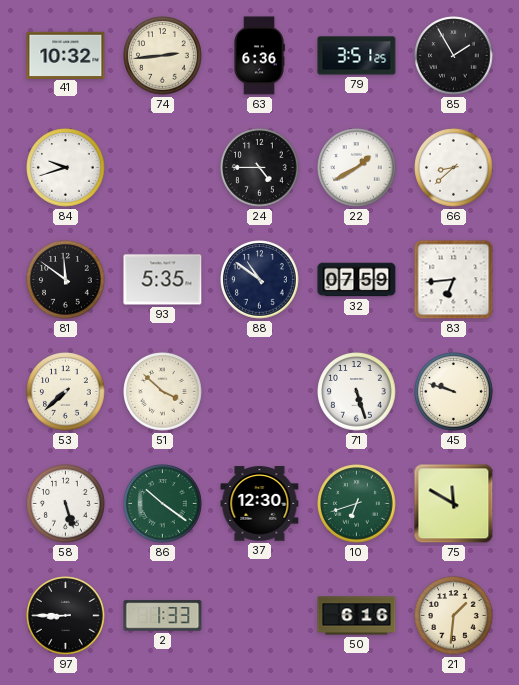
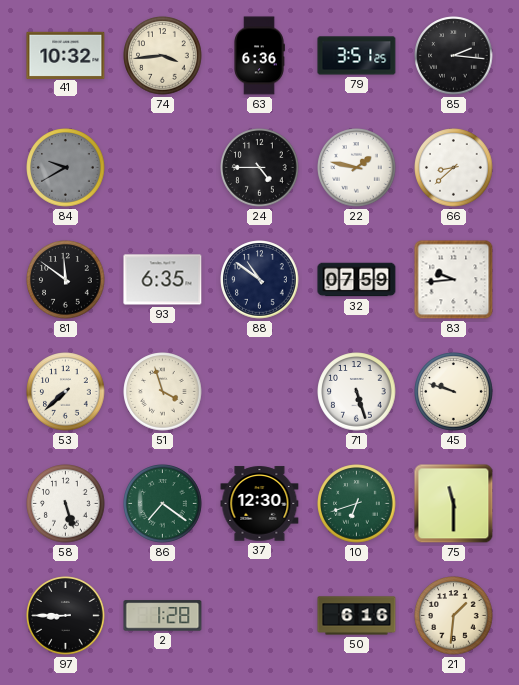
74: 2:44 -> 3:44
85: 1:55 -> 2:16
84: 9:42 -> 9:40
84 dial: white -> grey
22: 1:40 -> 1:47
93: 5:35 -> 6:35
83: 6:44 -> 9:44
51: 3:52 -> 3:57
86: 10:21 -> 7:21
75: 11:50 -> 11:30
2: 1:33 -> 1:28
